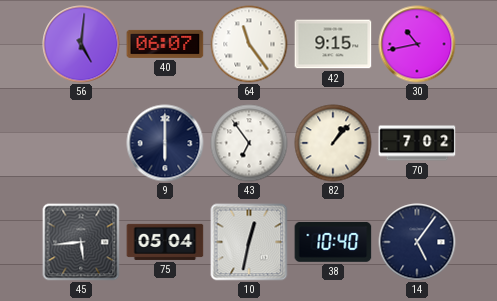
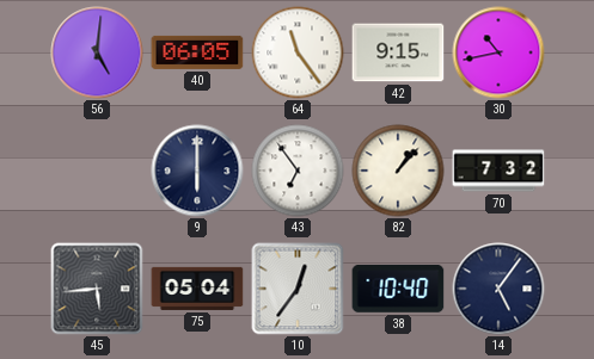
40: 06:07 -> 06:05
70: 7:02 -> 7:32
10: 12:32 -> 12:36
